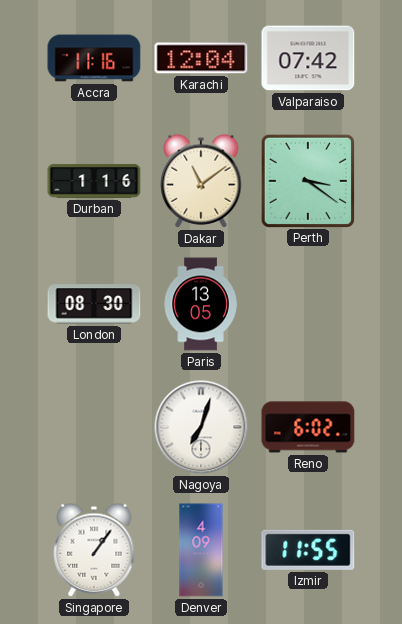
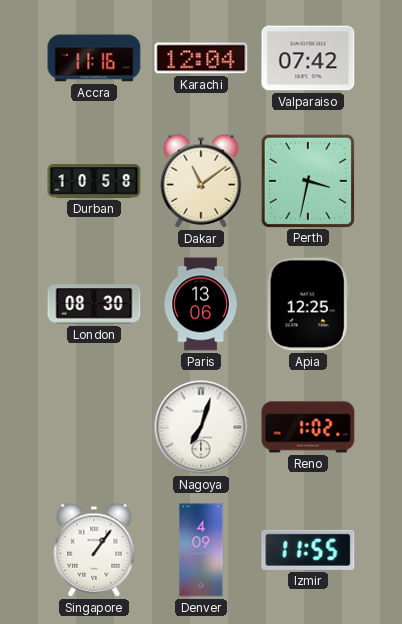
Durban: 1:16 -> 10:58
Perth: 3:21 -> 3:32
Paris: 13:05 -> 13:06
Apia: none -> 12:25
Reno: 6:02 -> 1:02
